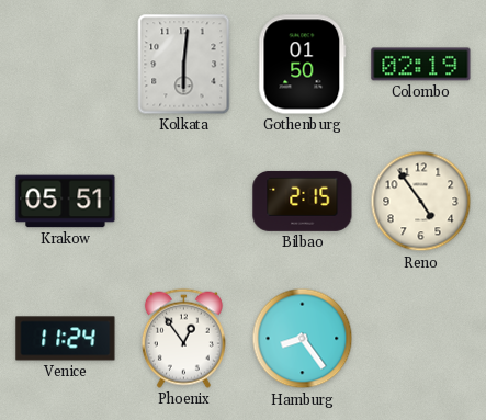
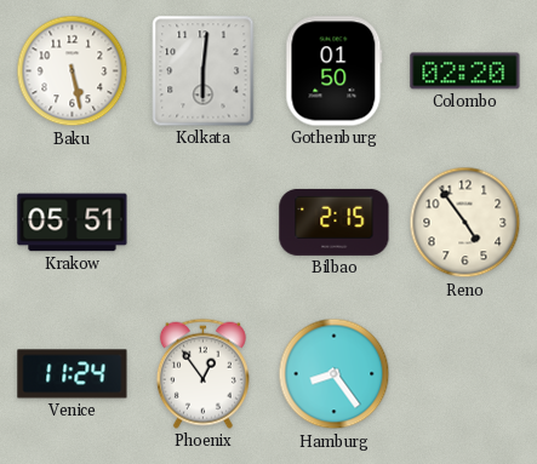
Baku: none -> 5:28
Colombo: 02:19 -> 02:20
